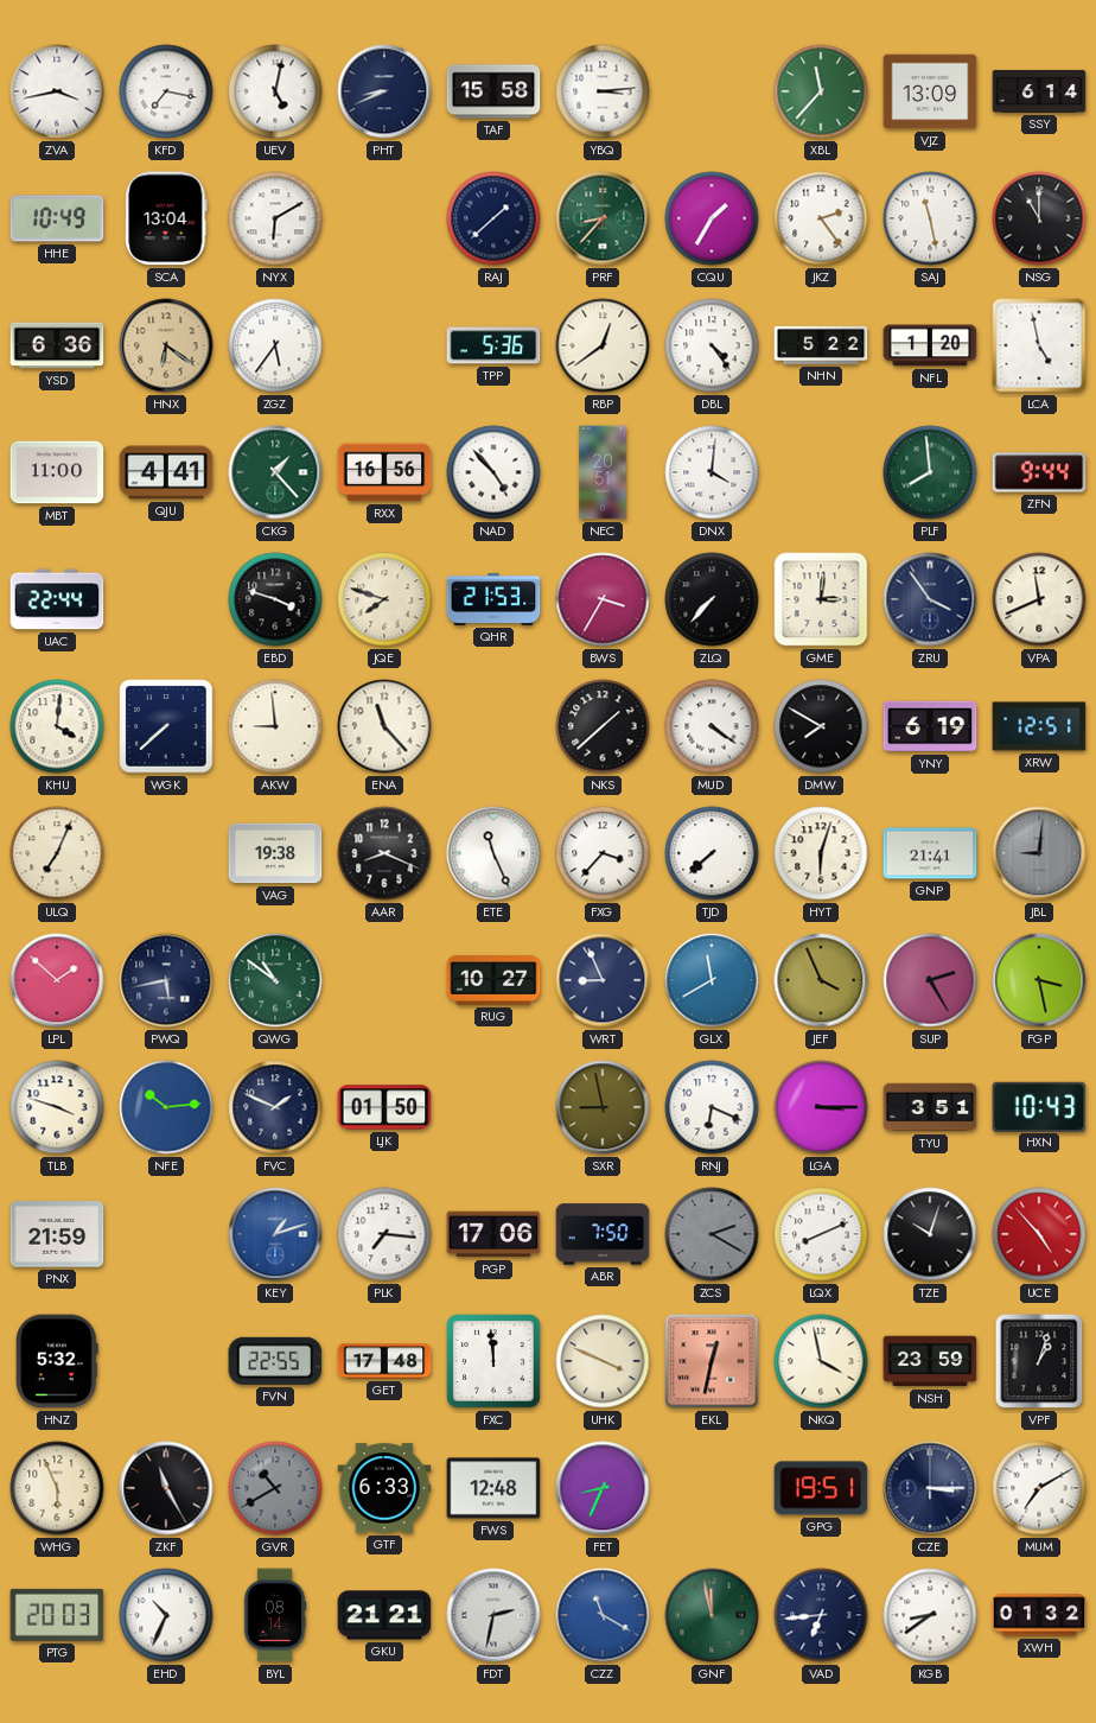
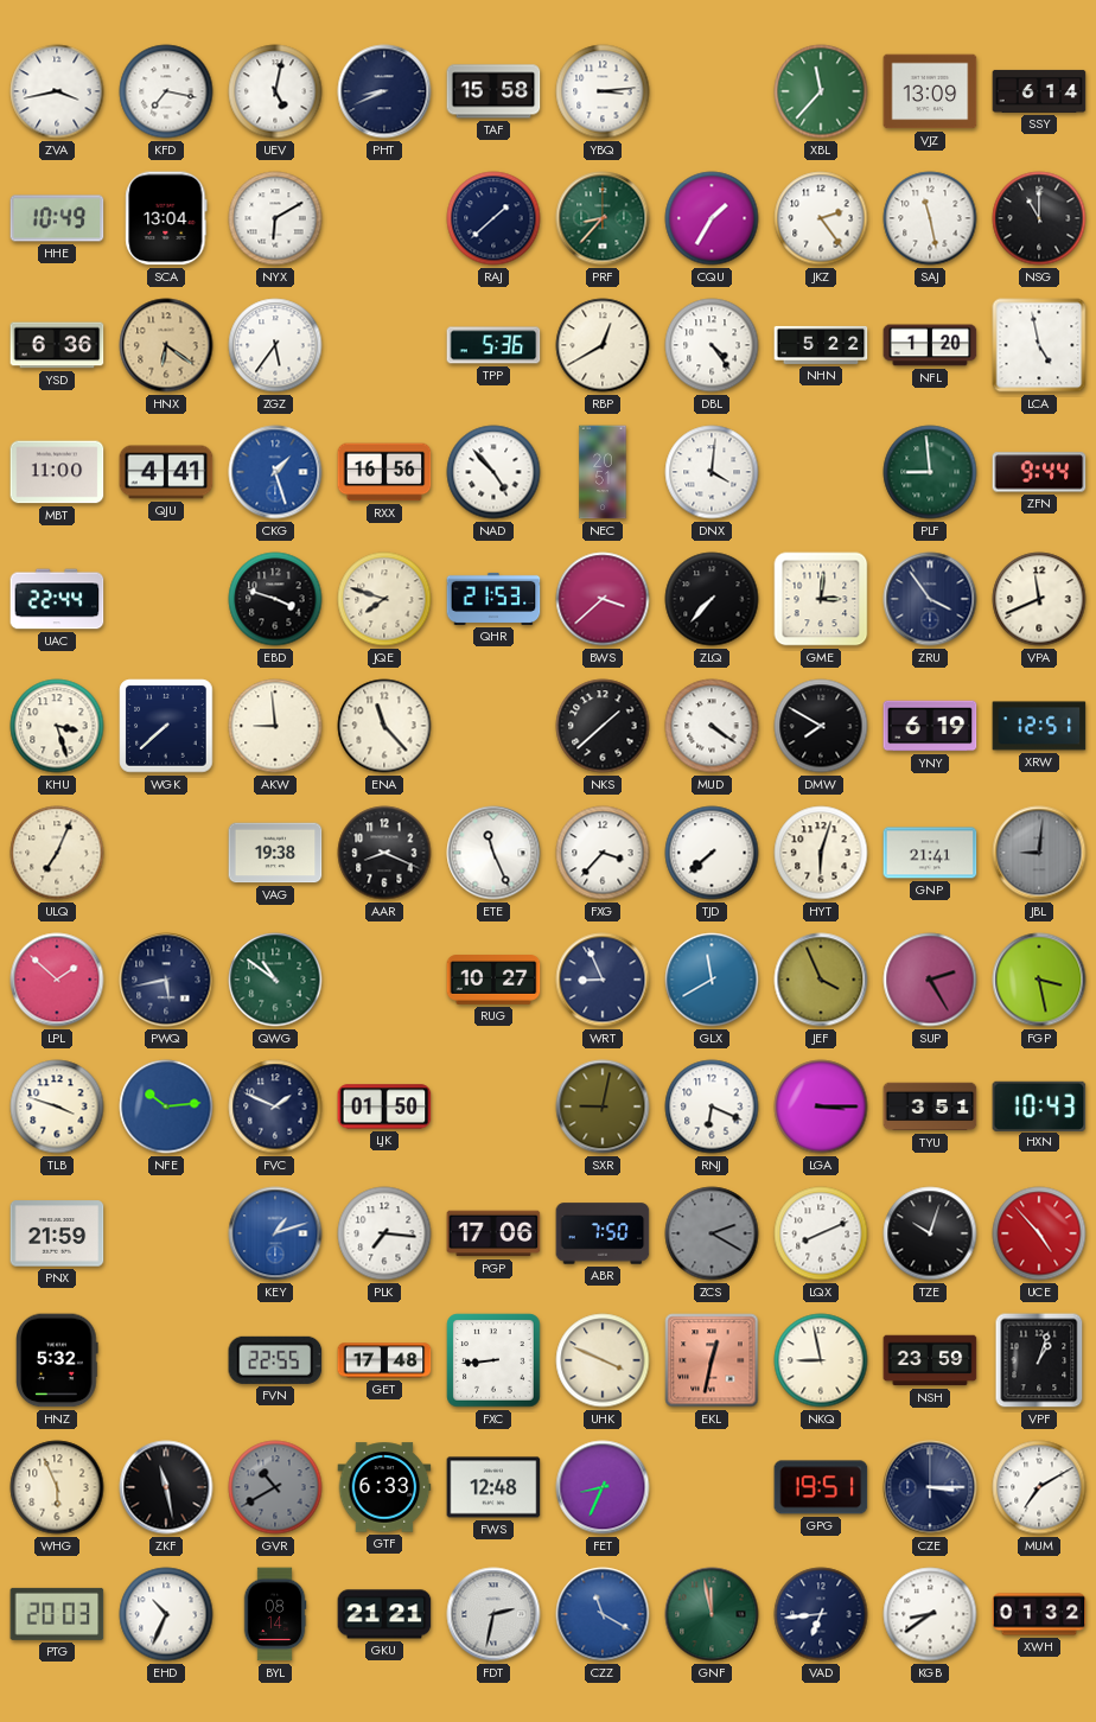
RBP: 12:39 -> 12:40
CKG: 1:23 -> 1:27
CKG dial: green -> blue
PLF: 7:59 -> 8:59
BWS: 3:35 -> 3:38
KHU: 4:01 -> 3:27
SXR: 8:58 -> 9:02
FXC: 11:59 -> 8:44
NKQ: 3:58 -> 8:58
ZKF: 11:25 -> 11:28
